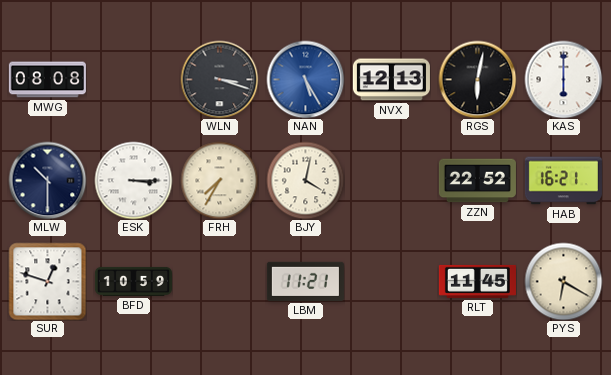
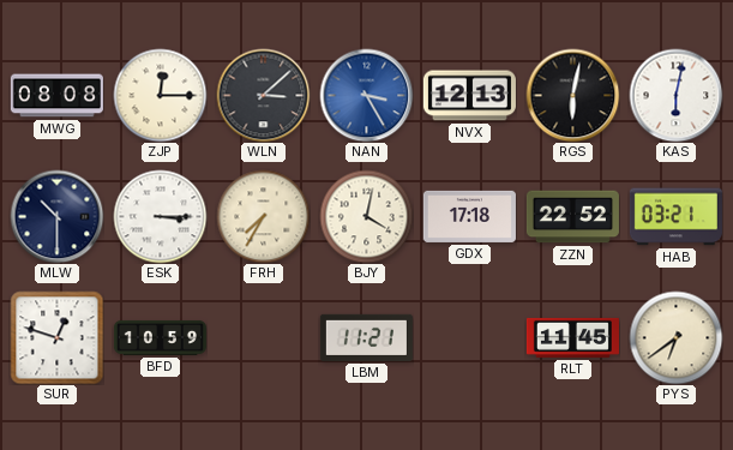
ZJP: none -> 12:15
WLN: 3:18 -> 3:08
NAN: 5:25 -> 3:25
KAS: 6:00 -> 6:02
GDX: none -> 17:18
HAB: 16:21 -> 03:21
PYS: 6:20 -> 6:39
